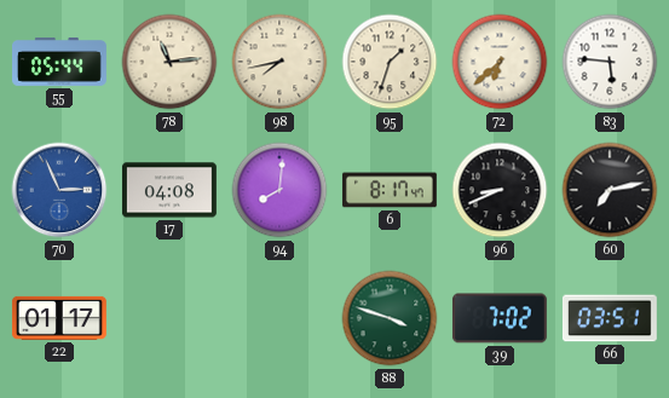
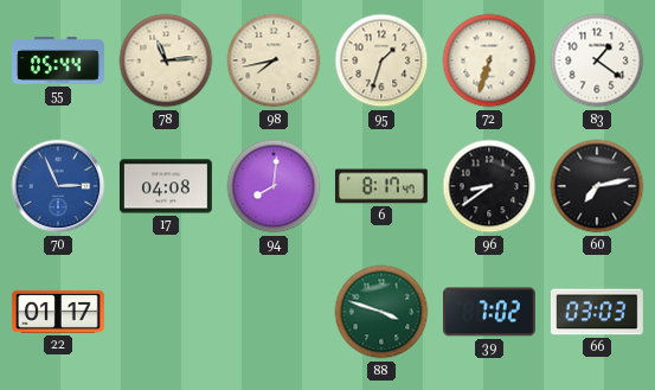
72: 6:38 -> 6:33
83: 5:46 -> 1:21
96: 8:41 -> 8:39
66: 03:51 -> 03:03
